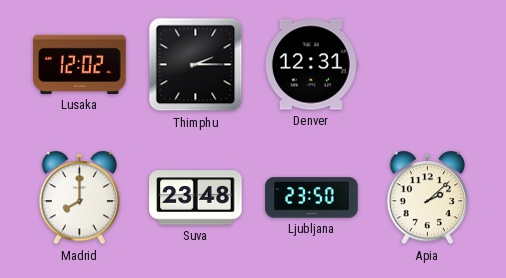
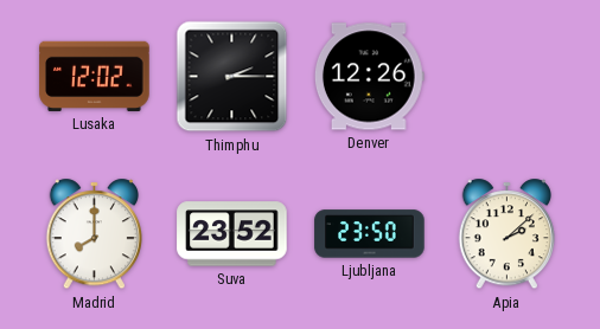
Denver: 12:31 -> 12:26
Suva: 23:48 -> 23:52
